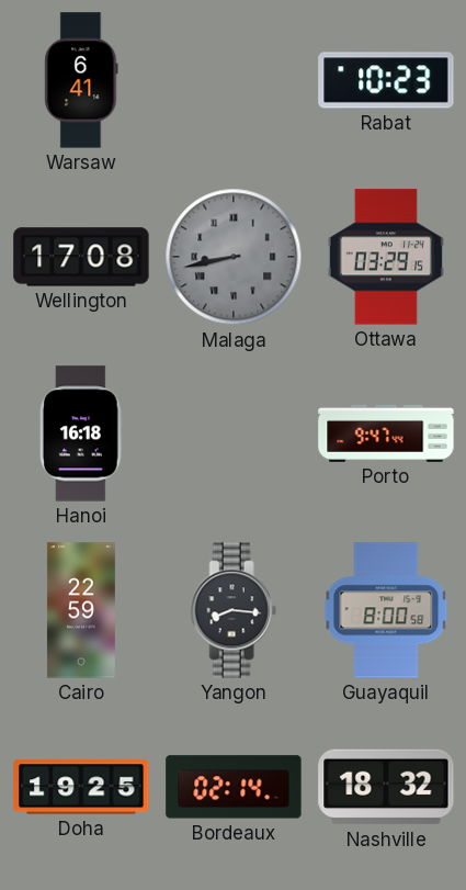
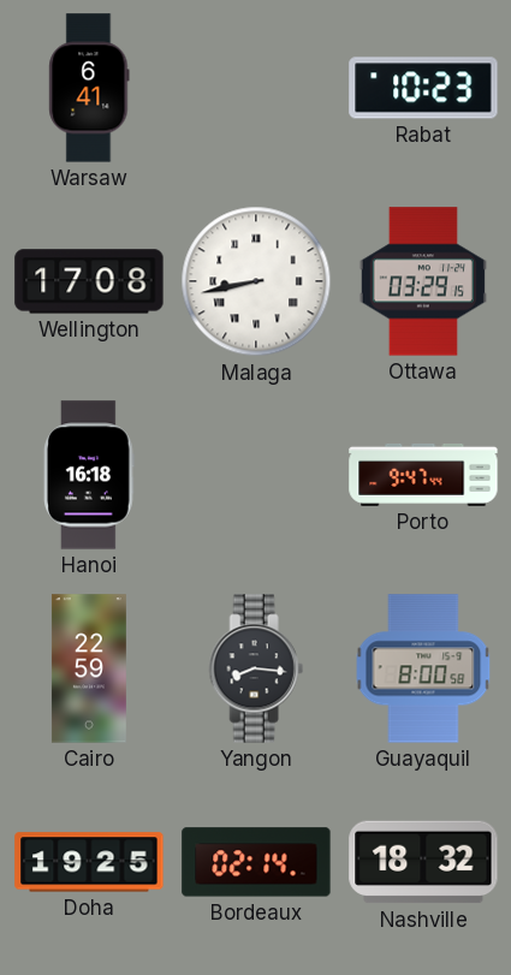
Malaga dial: grey -> white
